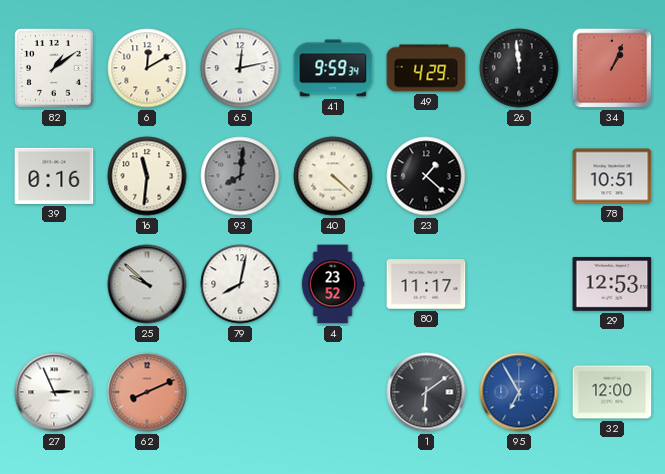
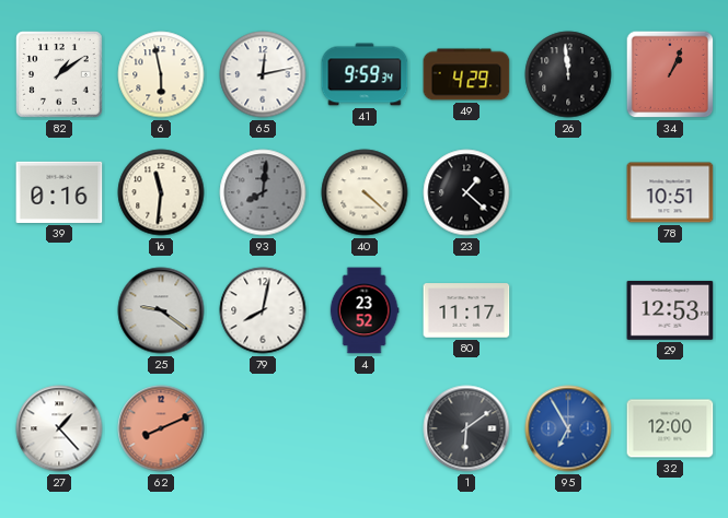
6: 12:10 -> 5:58
25: 9:52 -> 9:21
27: 2:56 -> 1:23
